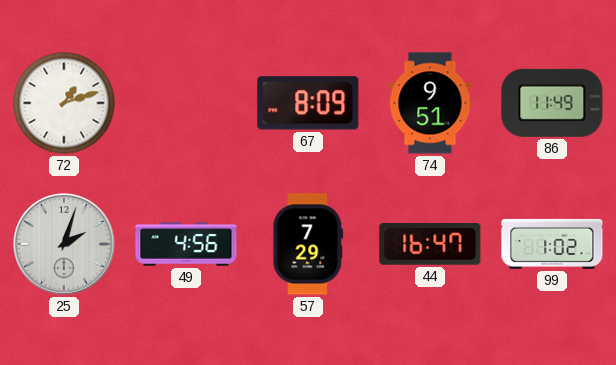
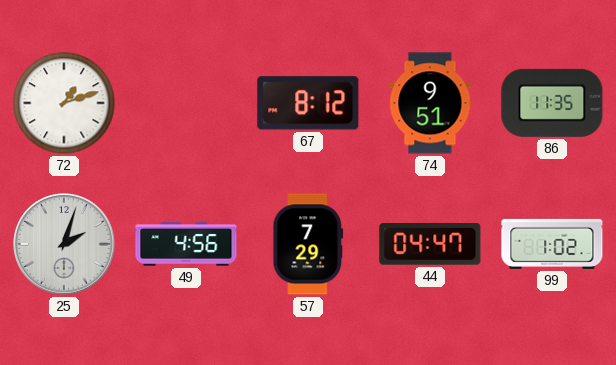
67: 8:09 -> 8:12
86: 11:49 -> 11:35
44: 16:47 -> 04:47
